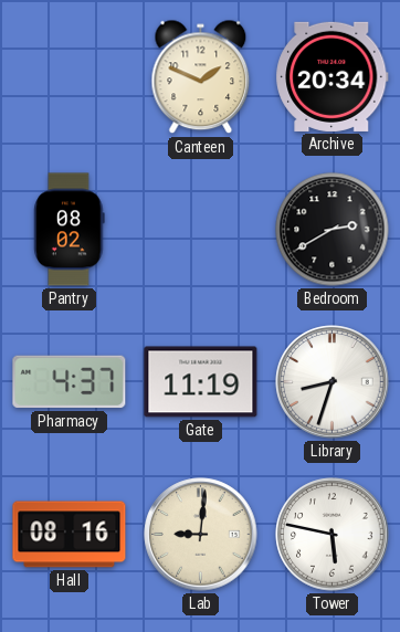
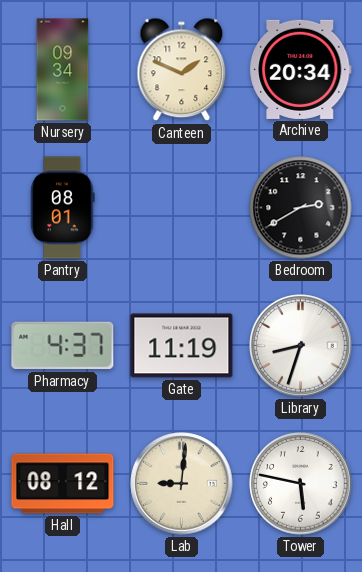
Nursery: none -> 09:34
Pantry: 08:02 -> 08:01
Hall: 08:16 -> 08:12
